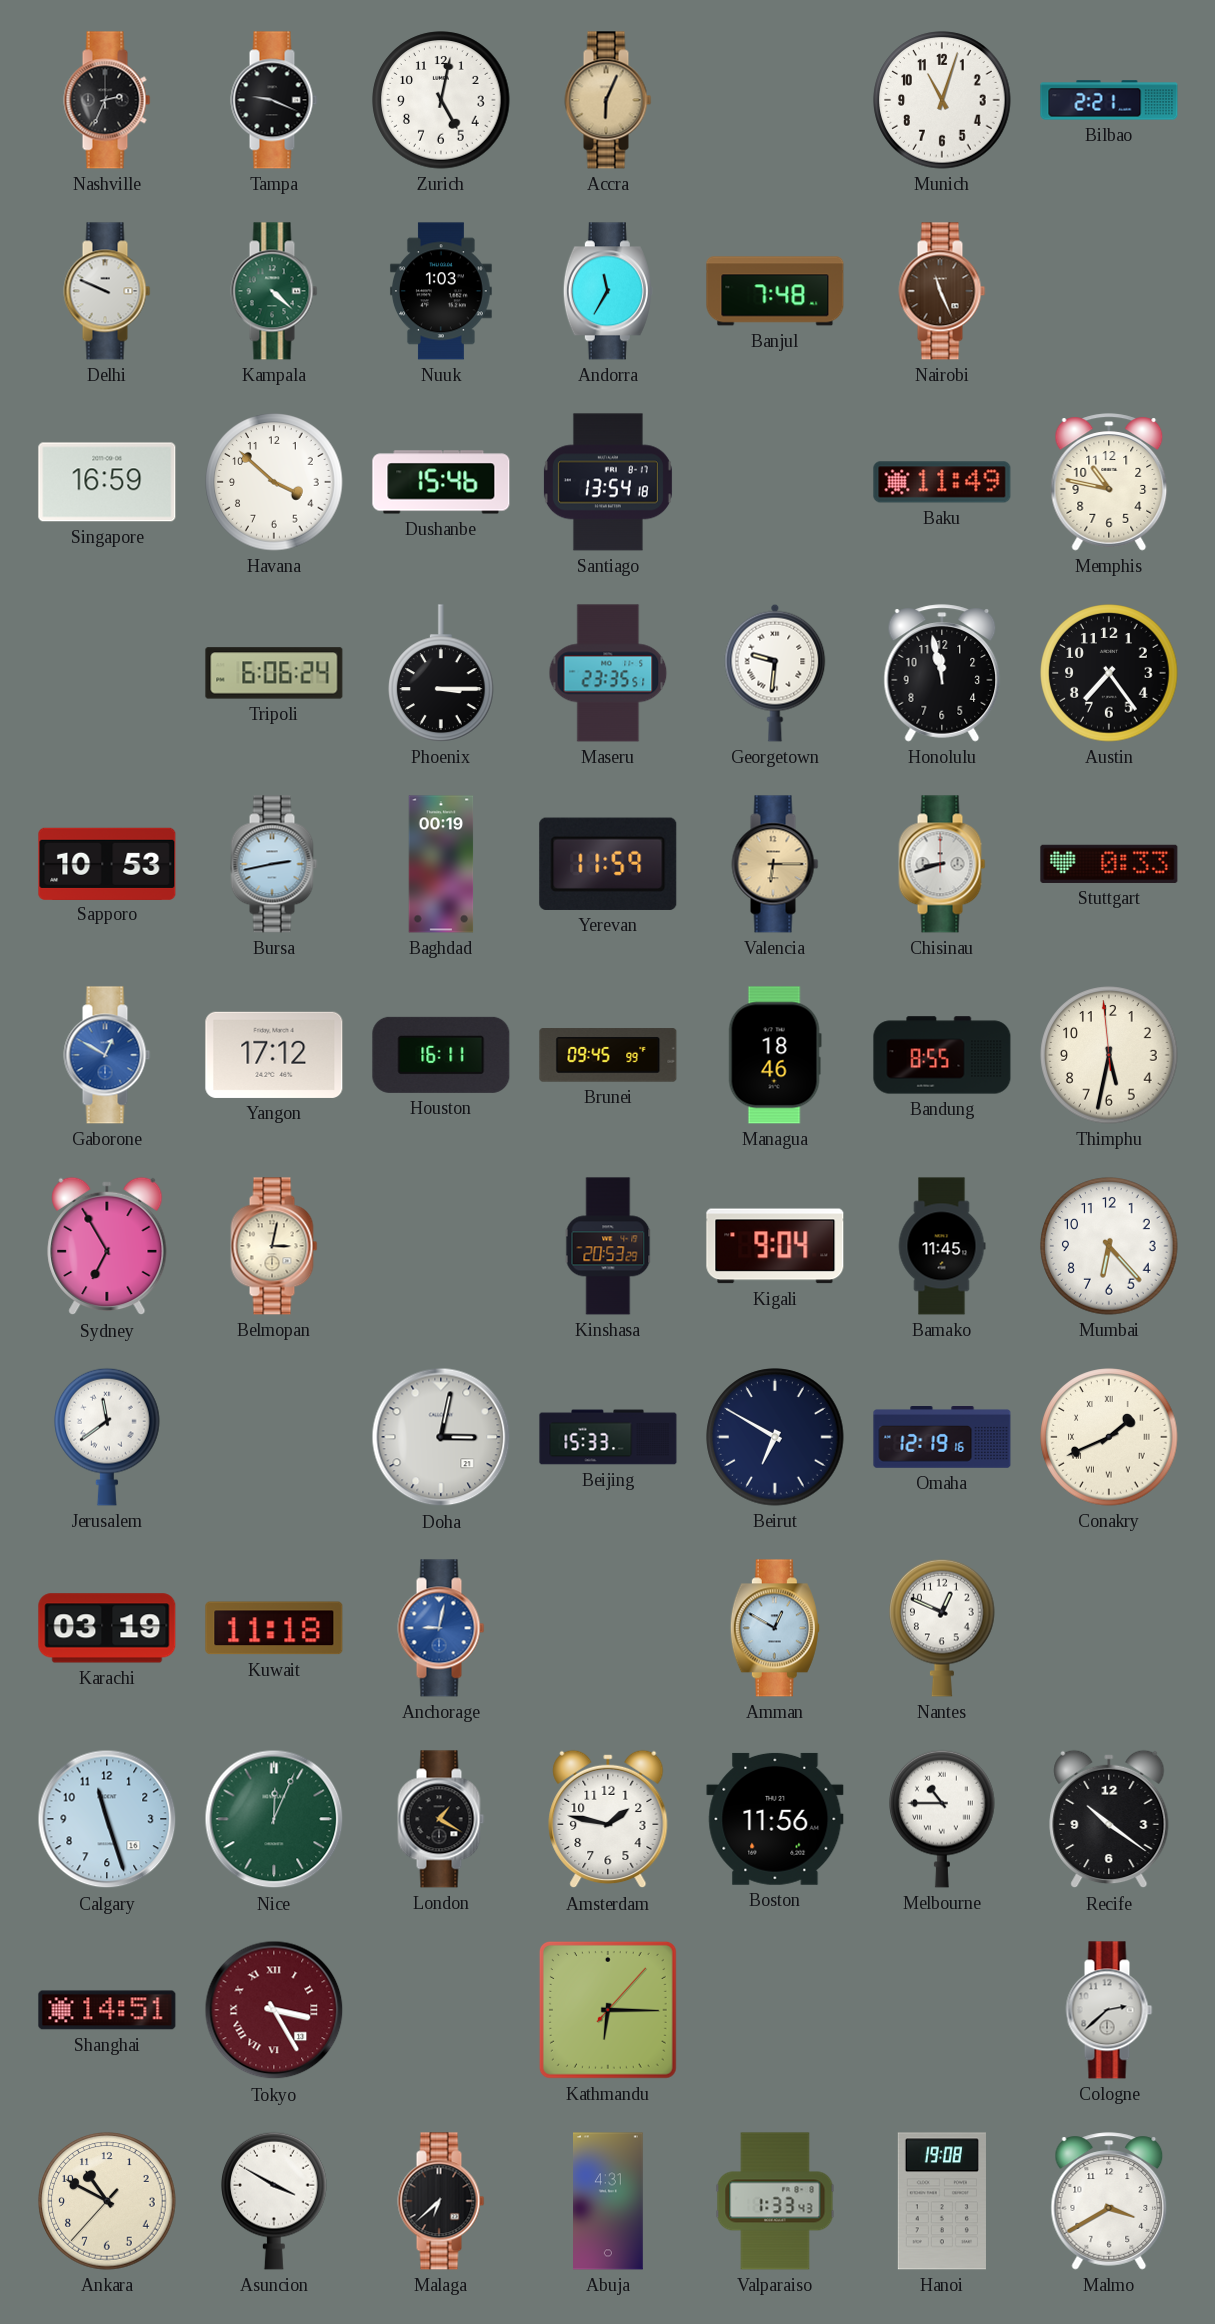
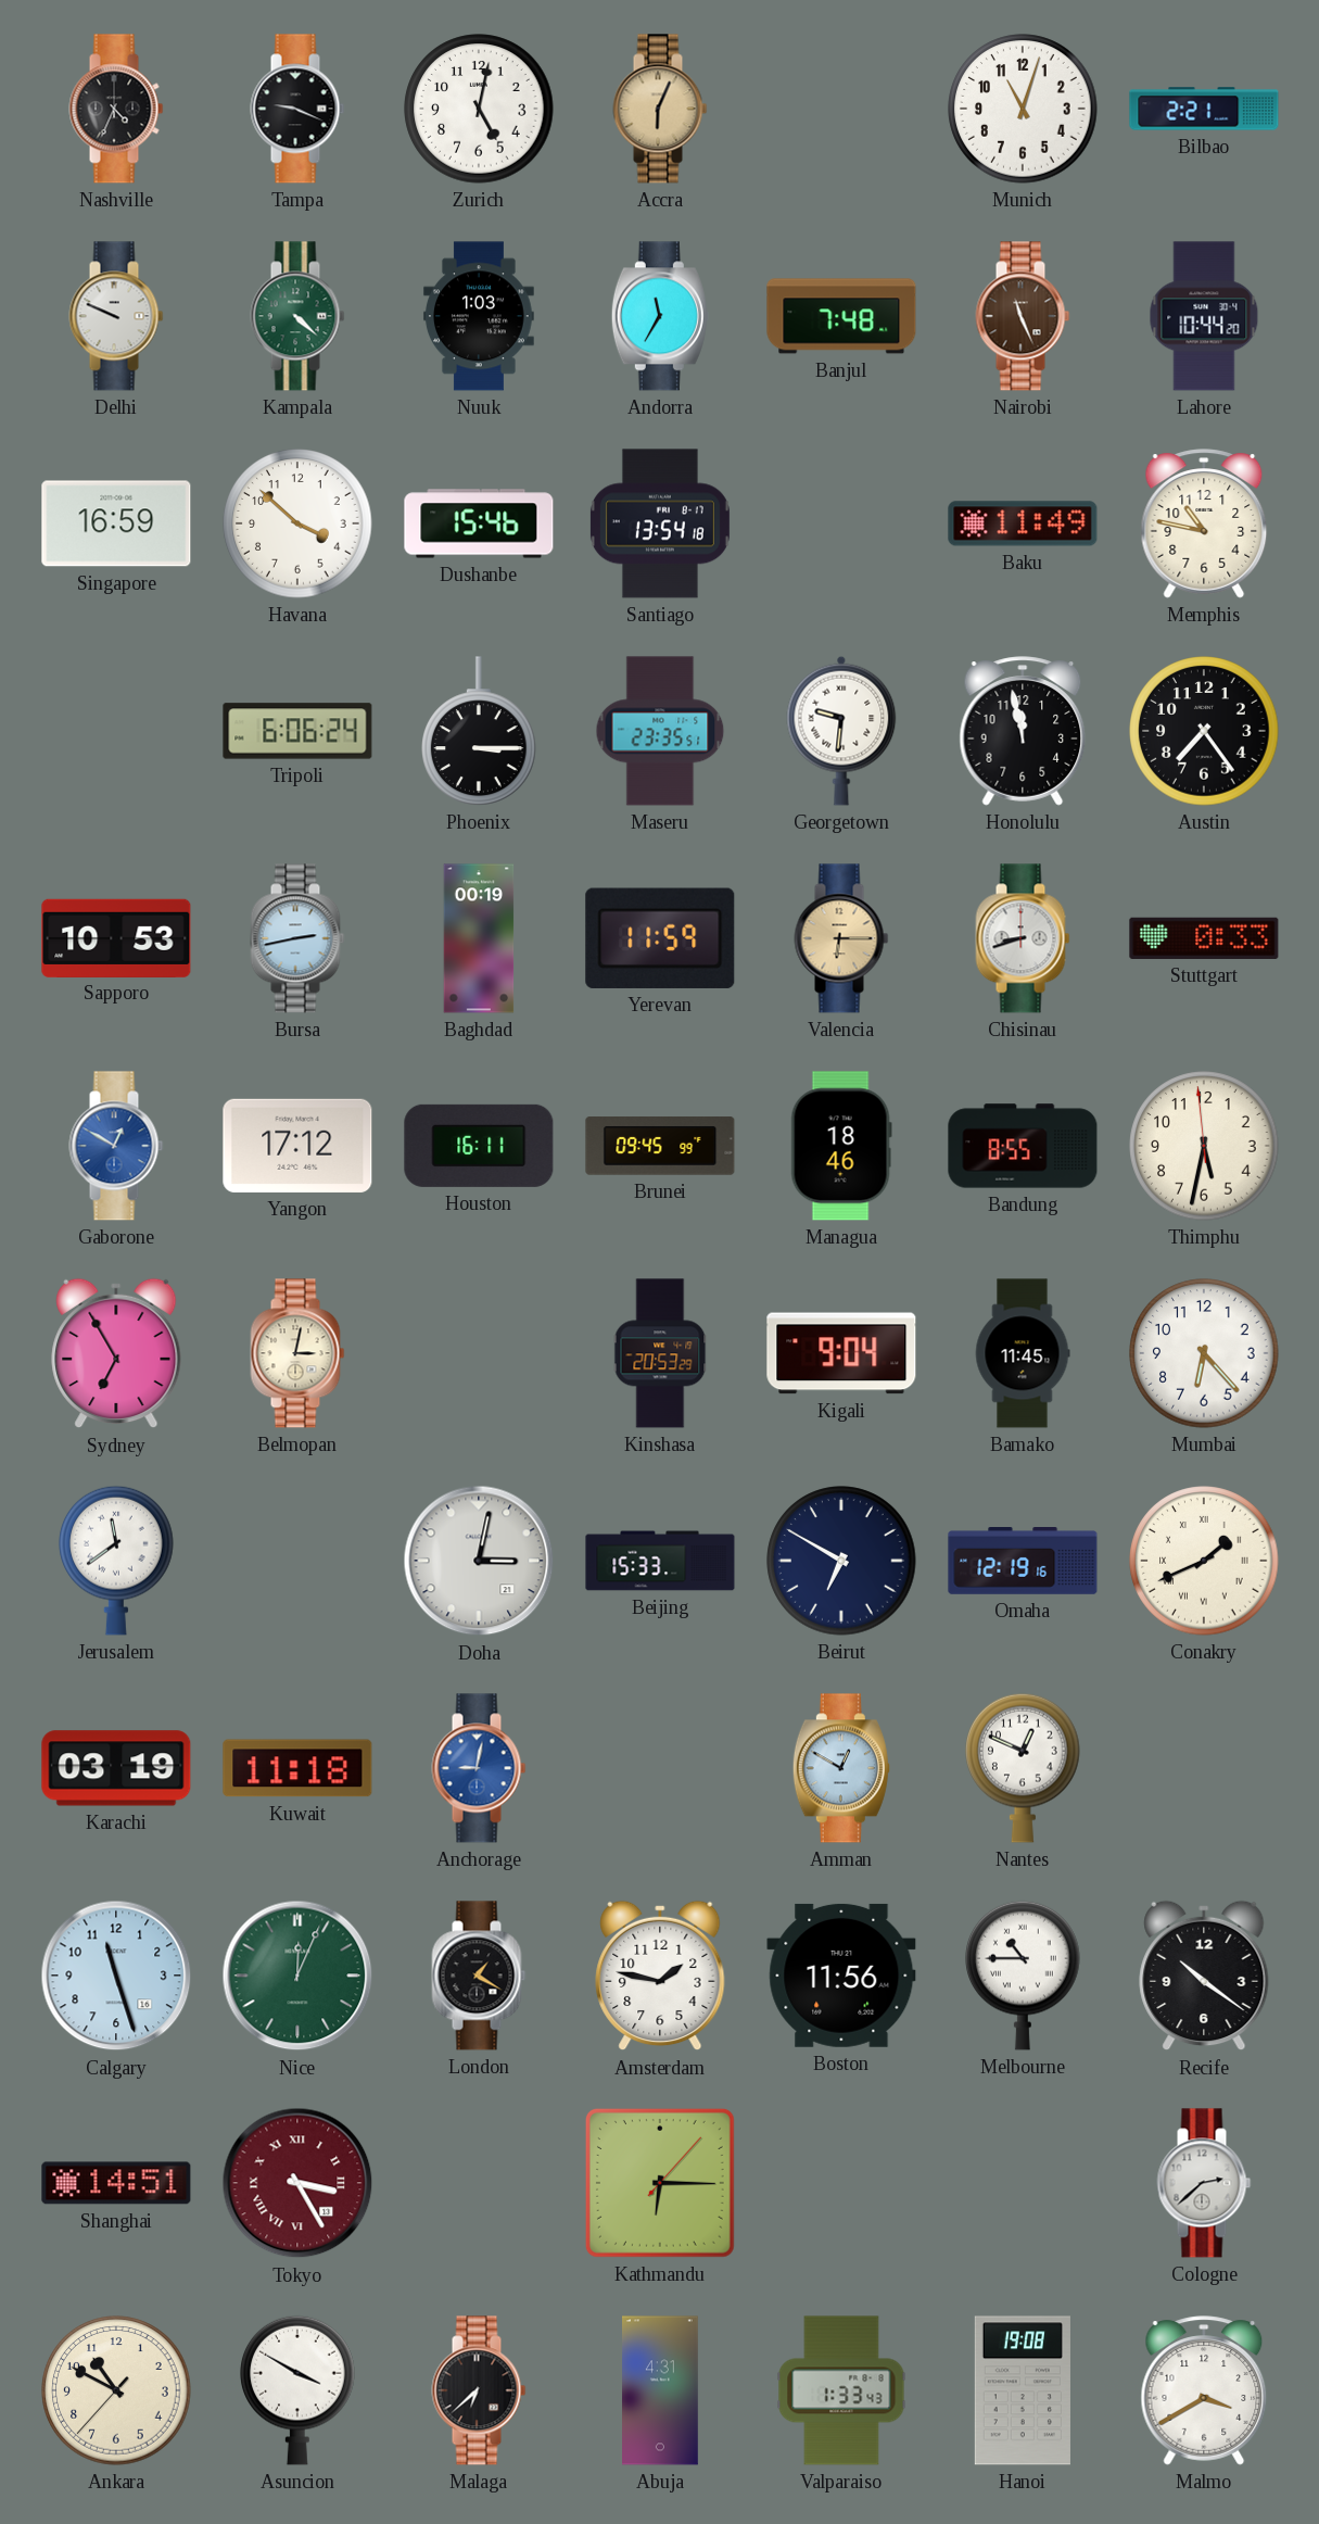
Nashville: 2:34 -> 4:34
Lahore: none -> 10:44
